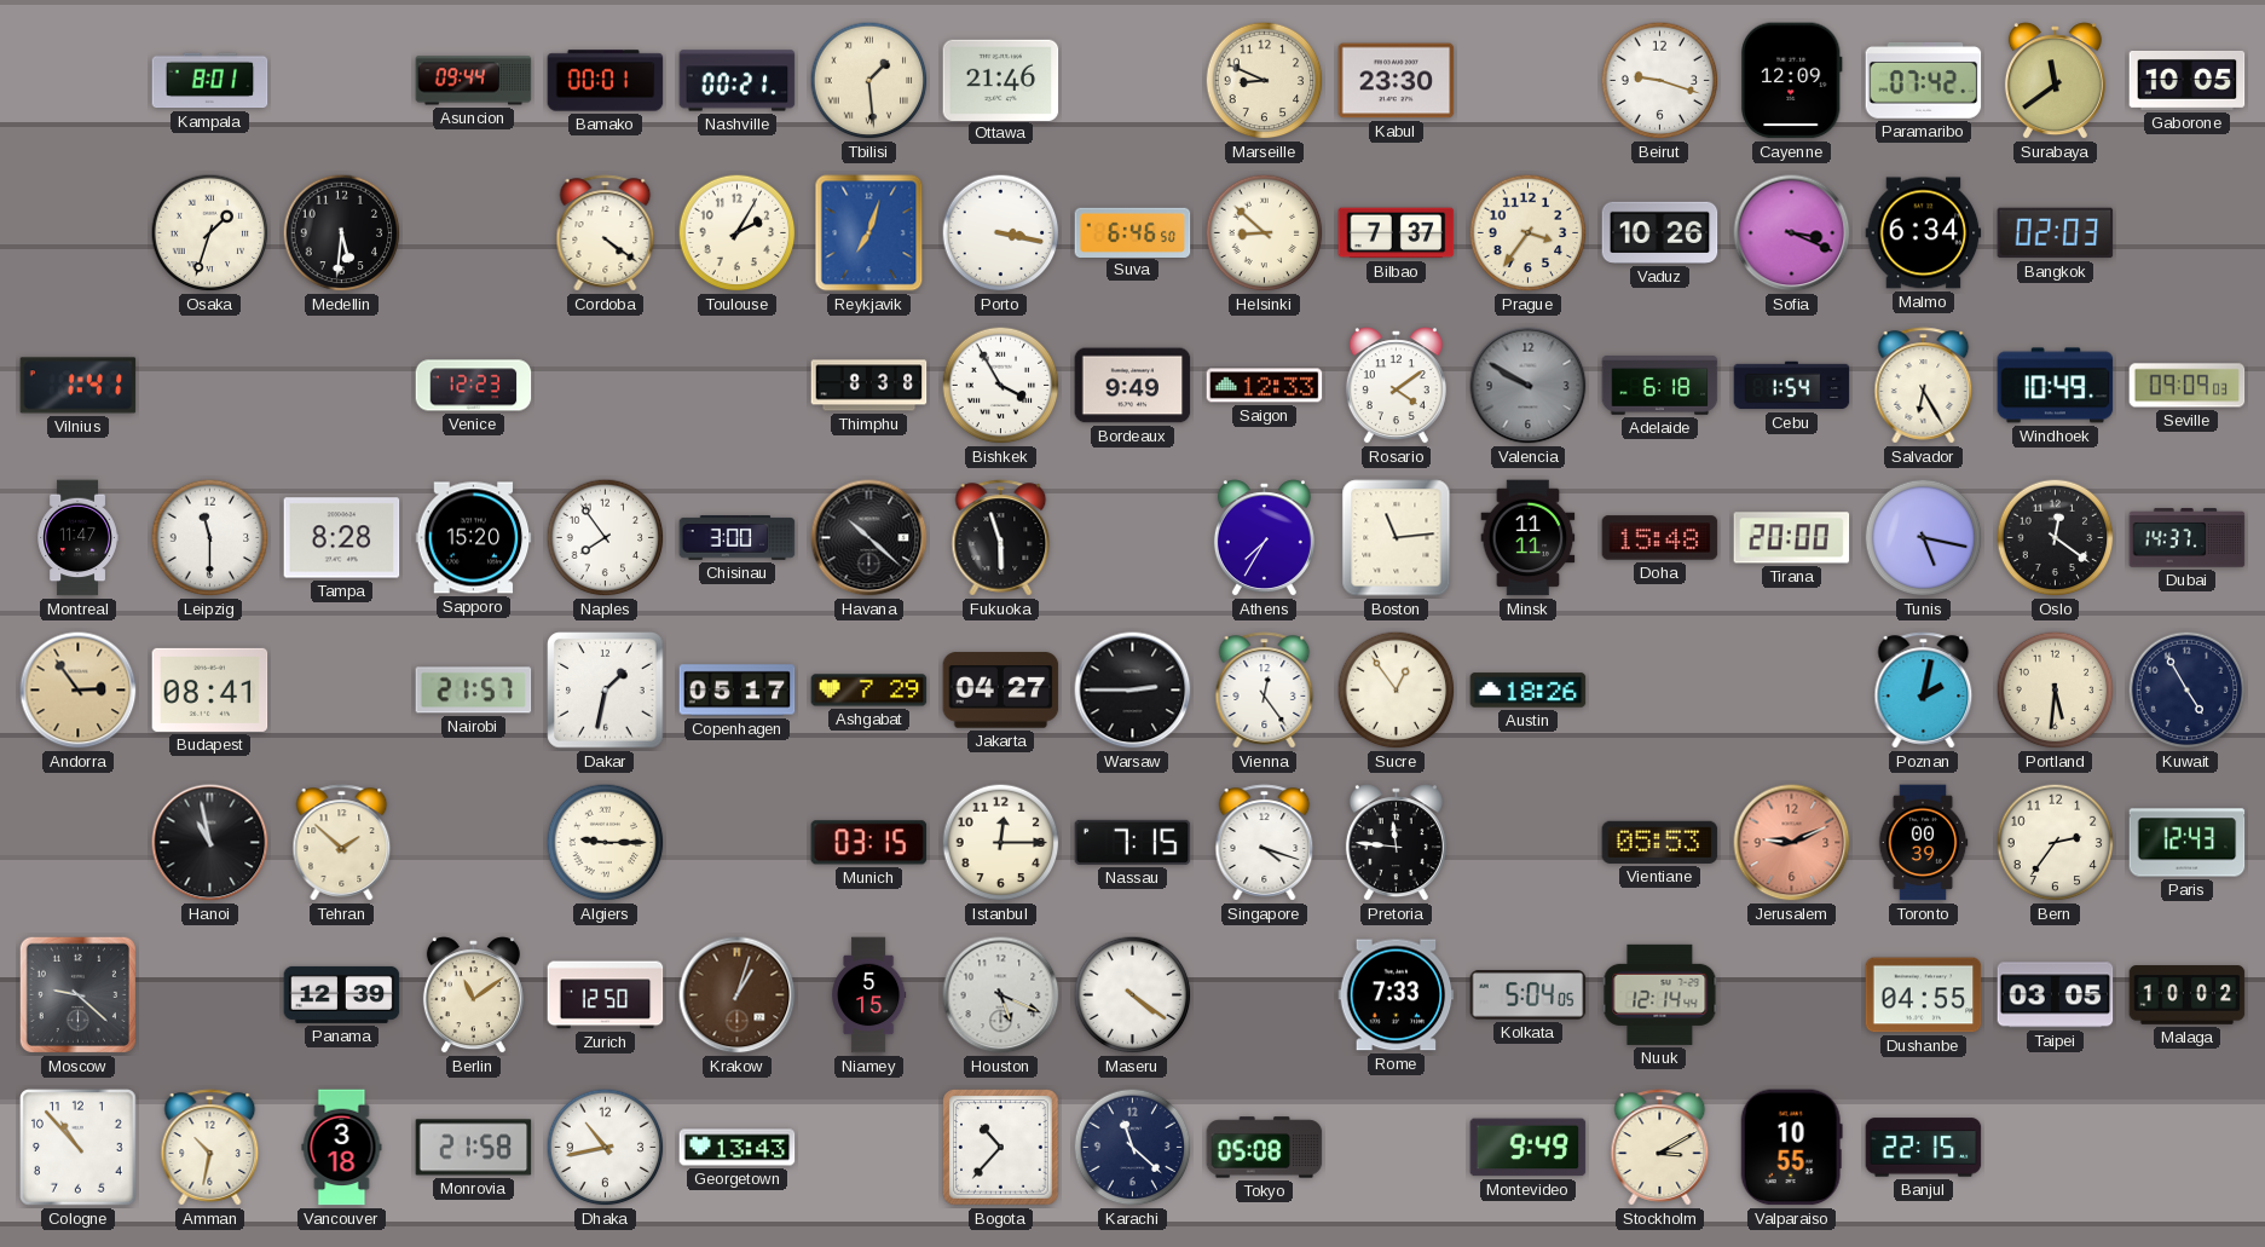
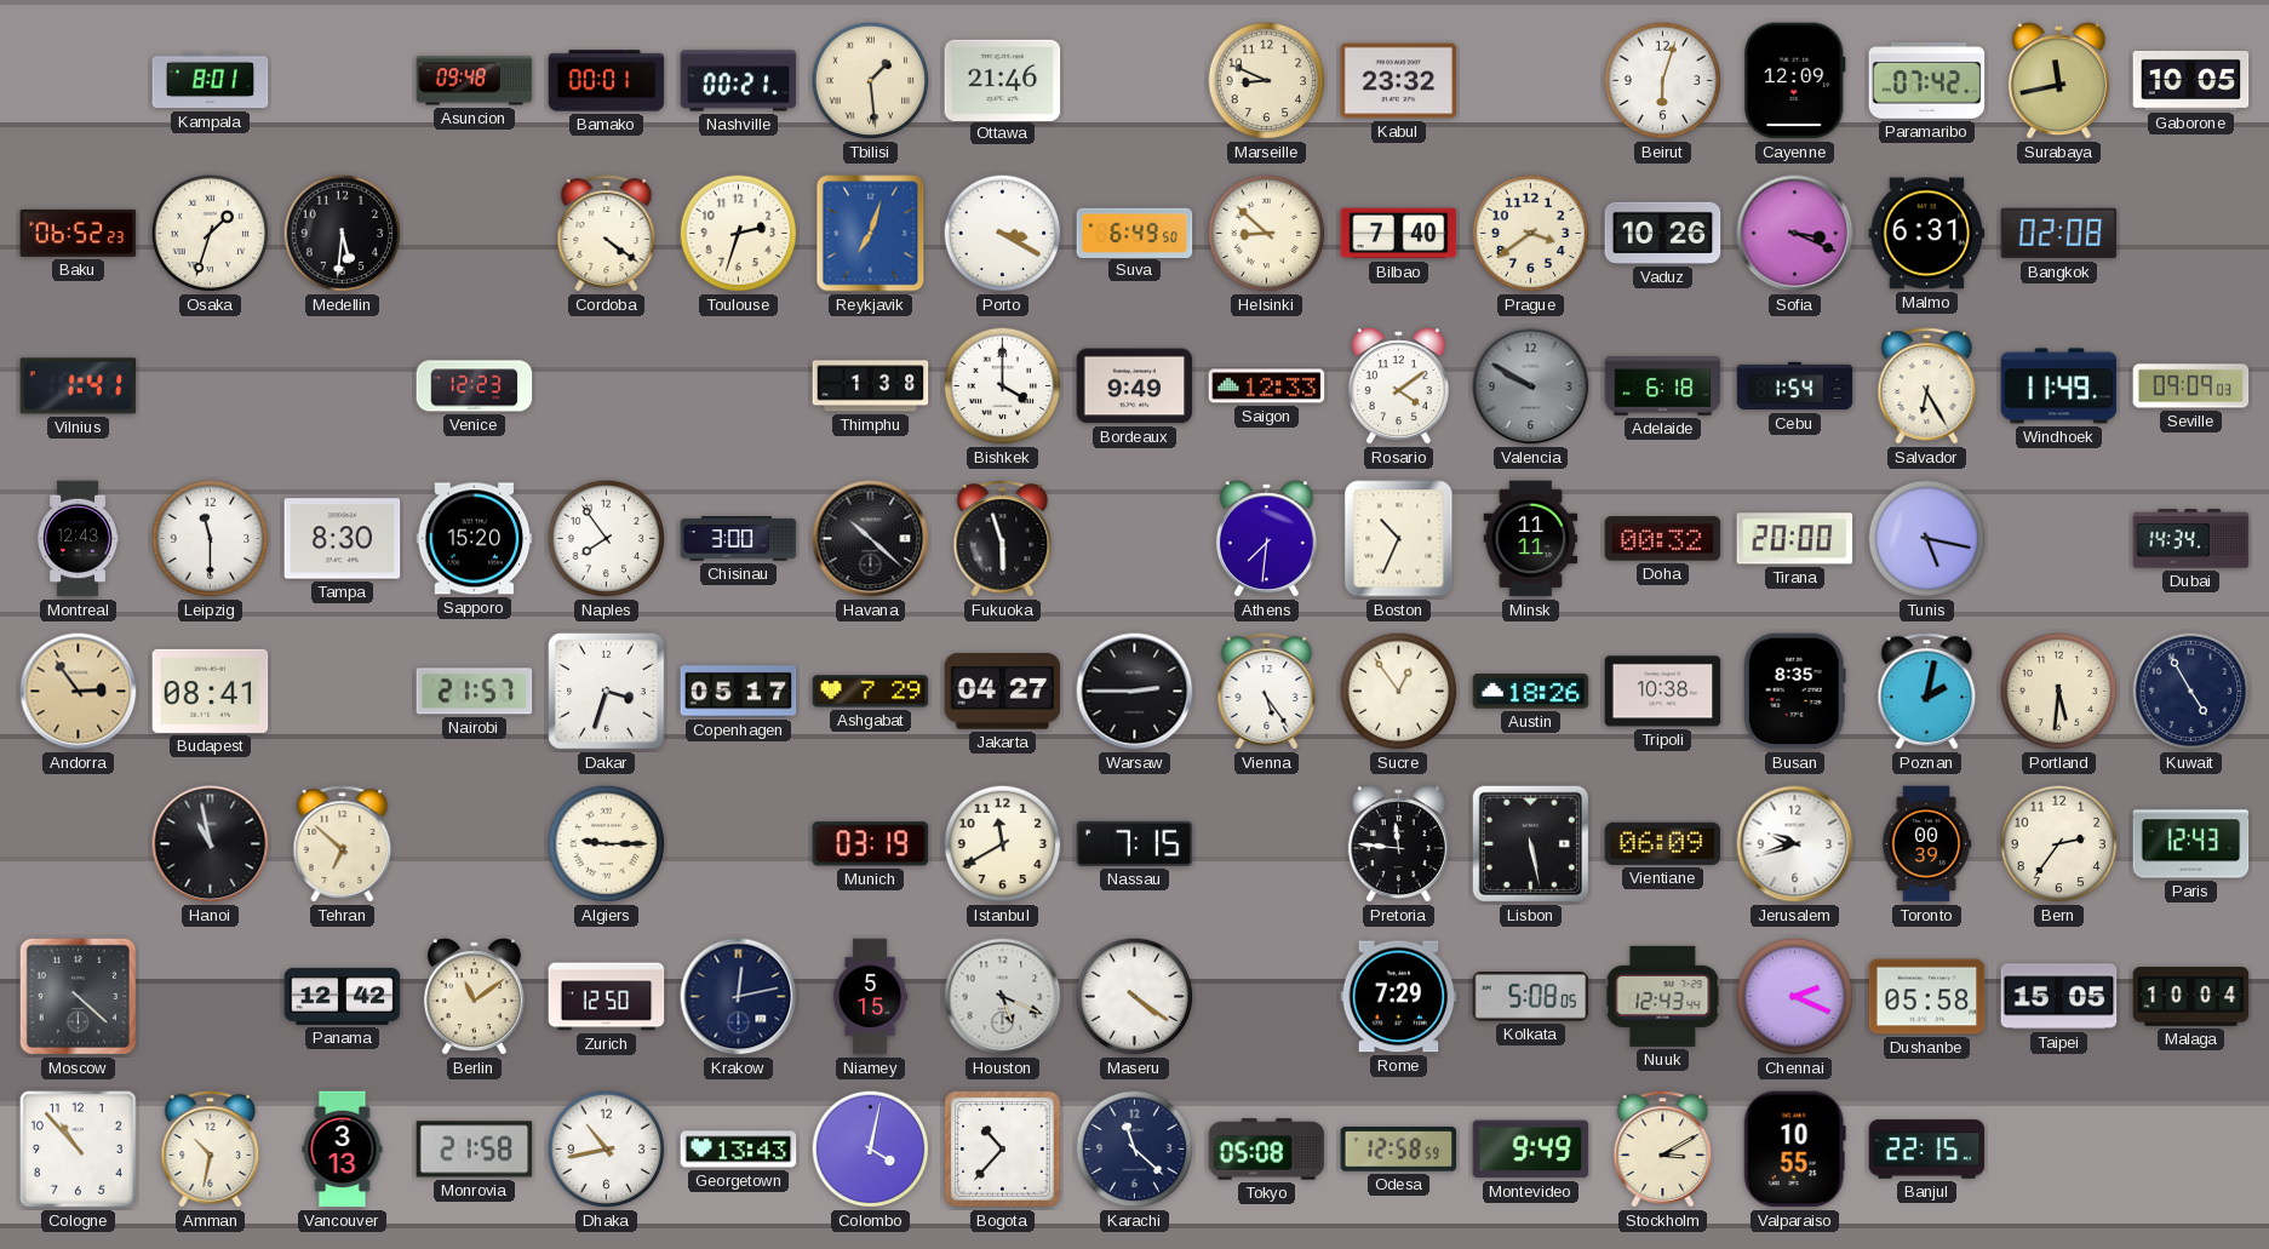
Asuncion: 09:44 -> 09:48
Kabul: 23:30 -> 23:32
Beirut: 9:18 -> 6:03
Surabaya: 11:39 -> 11:43
Baku: none -> 06:52
Toulouse: 2:05 -> 2:33
Porto: 3:17 -> 3:20
Suva: 6:46 -> 6:49
Bilbao: 7:37 -> 7:40
Prague: 3:36 -> 3:39
Malmo: 6:34 -> 6:31
Bangkok: 02:03 -> 02:08
Thimphu: 8:38 -> 1:38
Bishkek: 3:55 -> 4:00
Windhoek: 10:49 -> 11:49
Montreal: 11:47 -> 12:43
Tampa: 8:28 -> 8:30
Athens: 7:35 -> 7:31
Boston: 11:14 -> 10:34
Doha: 15:48 -> 00:32
Oslo: 12:21 -> none
Dubai: 14:37 -> 14:34
Dakar: 1:32 -> 3:33
Vienna: 12:24 -> 5:24
Tripoli: none -> 10:38
Busan: none -> 8:35
Tehran: 1:52 -> 6:52
Munich: 03:15 -> 03:19
Istanbul: 12:15 -> 11:40
Singapore: 4:18 -> none
Lisbon: none -> 5:28
Vientiane: 05:53 -> 06:09
Jerusalem: 9:11 -> 9:42
Jerusalem dial: salmon -> white
Moscow: 9:22 -> 4:22
Panama: 12:39 -> 12:42
Krakow: 1:03 -> 12:13
Krakow dial: brown -> navy
Rome: 7:33 -> 7:29
Kolkata: 5:04 -> 5:08
Nuuk: 12:14 -> 12:43
Chennai: none -> 2:19
Dushanbe: 04:55 -> 05:58
Taipei: 03:05 -> 15:05
Malaga: 10:02 -> 10:04
Vancouver: 3:18 -> 3:13
Colombo: none -> 4:02
Odesa: none -> 12:58
